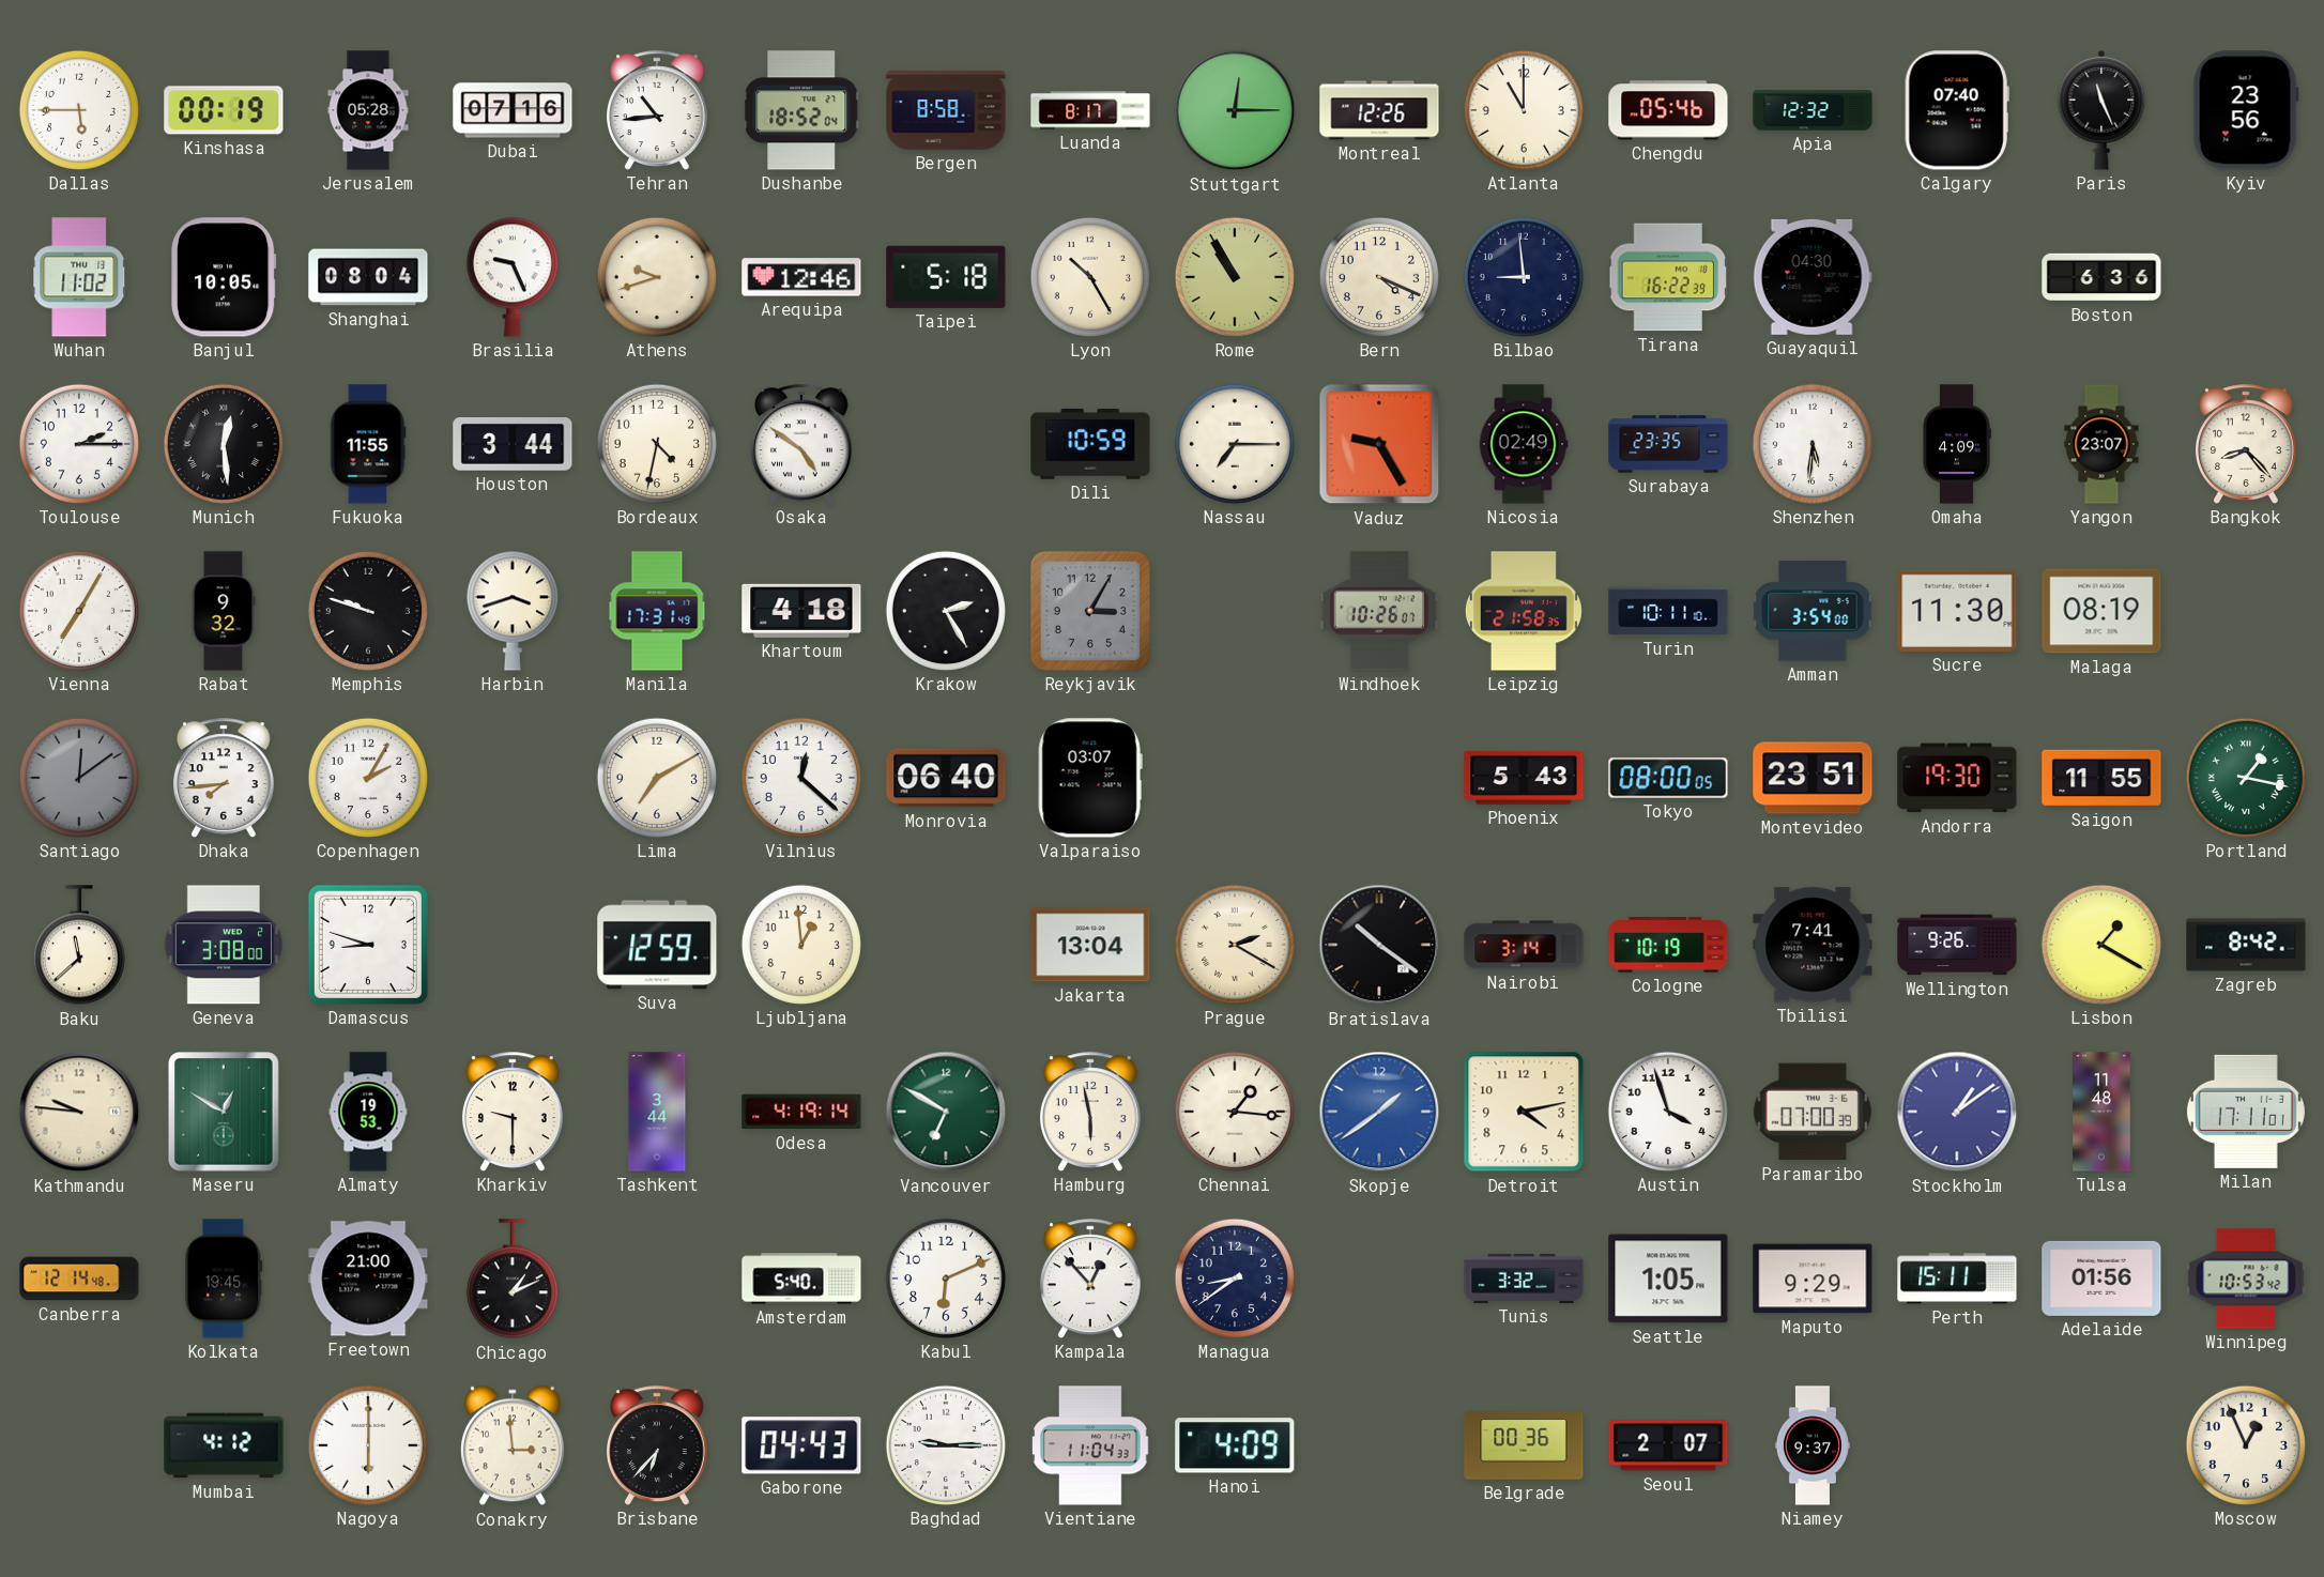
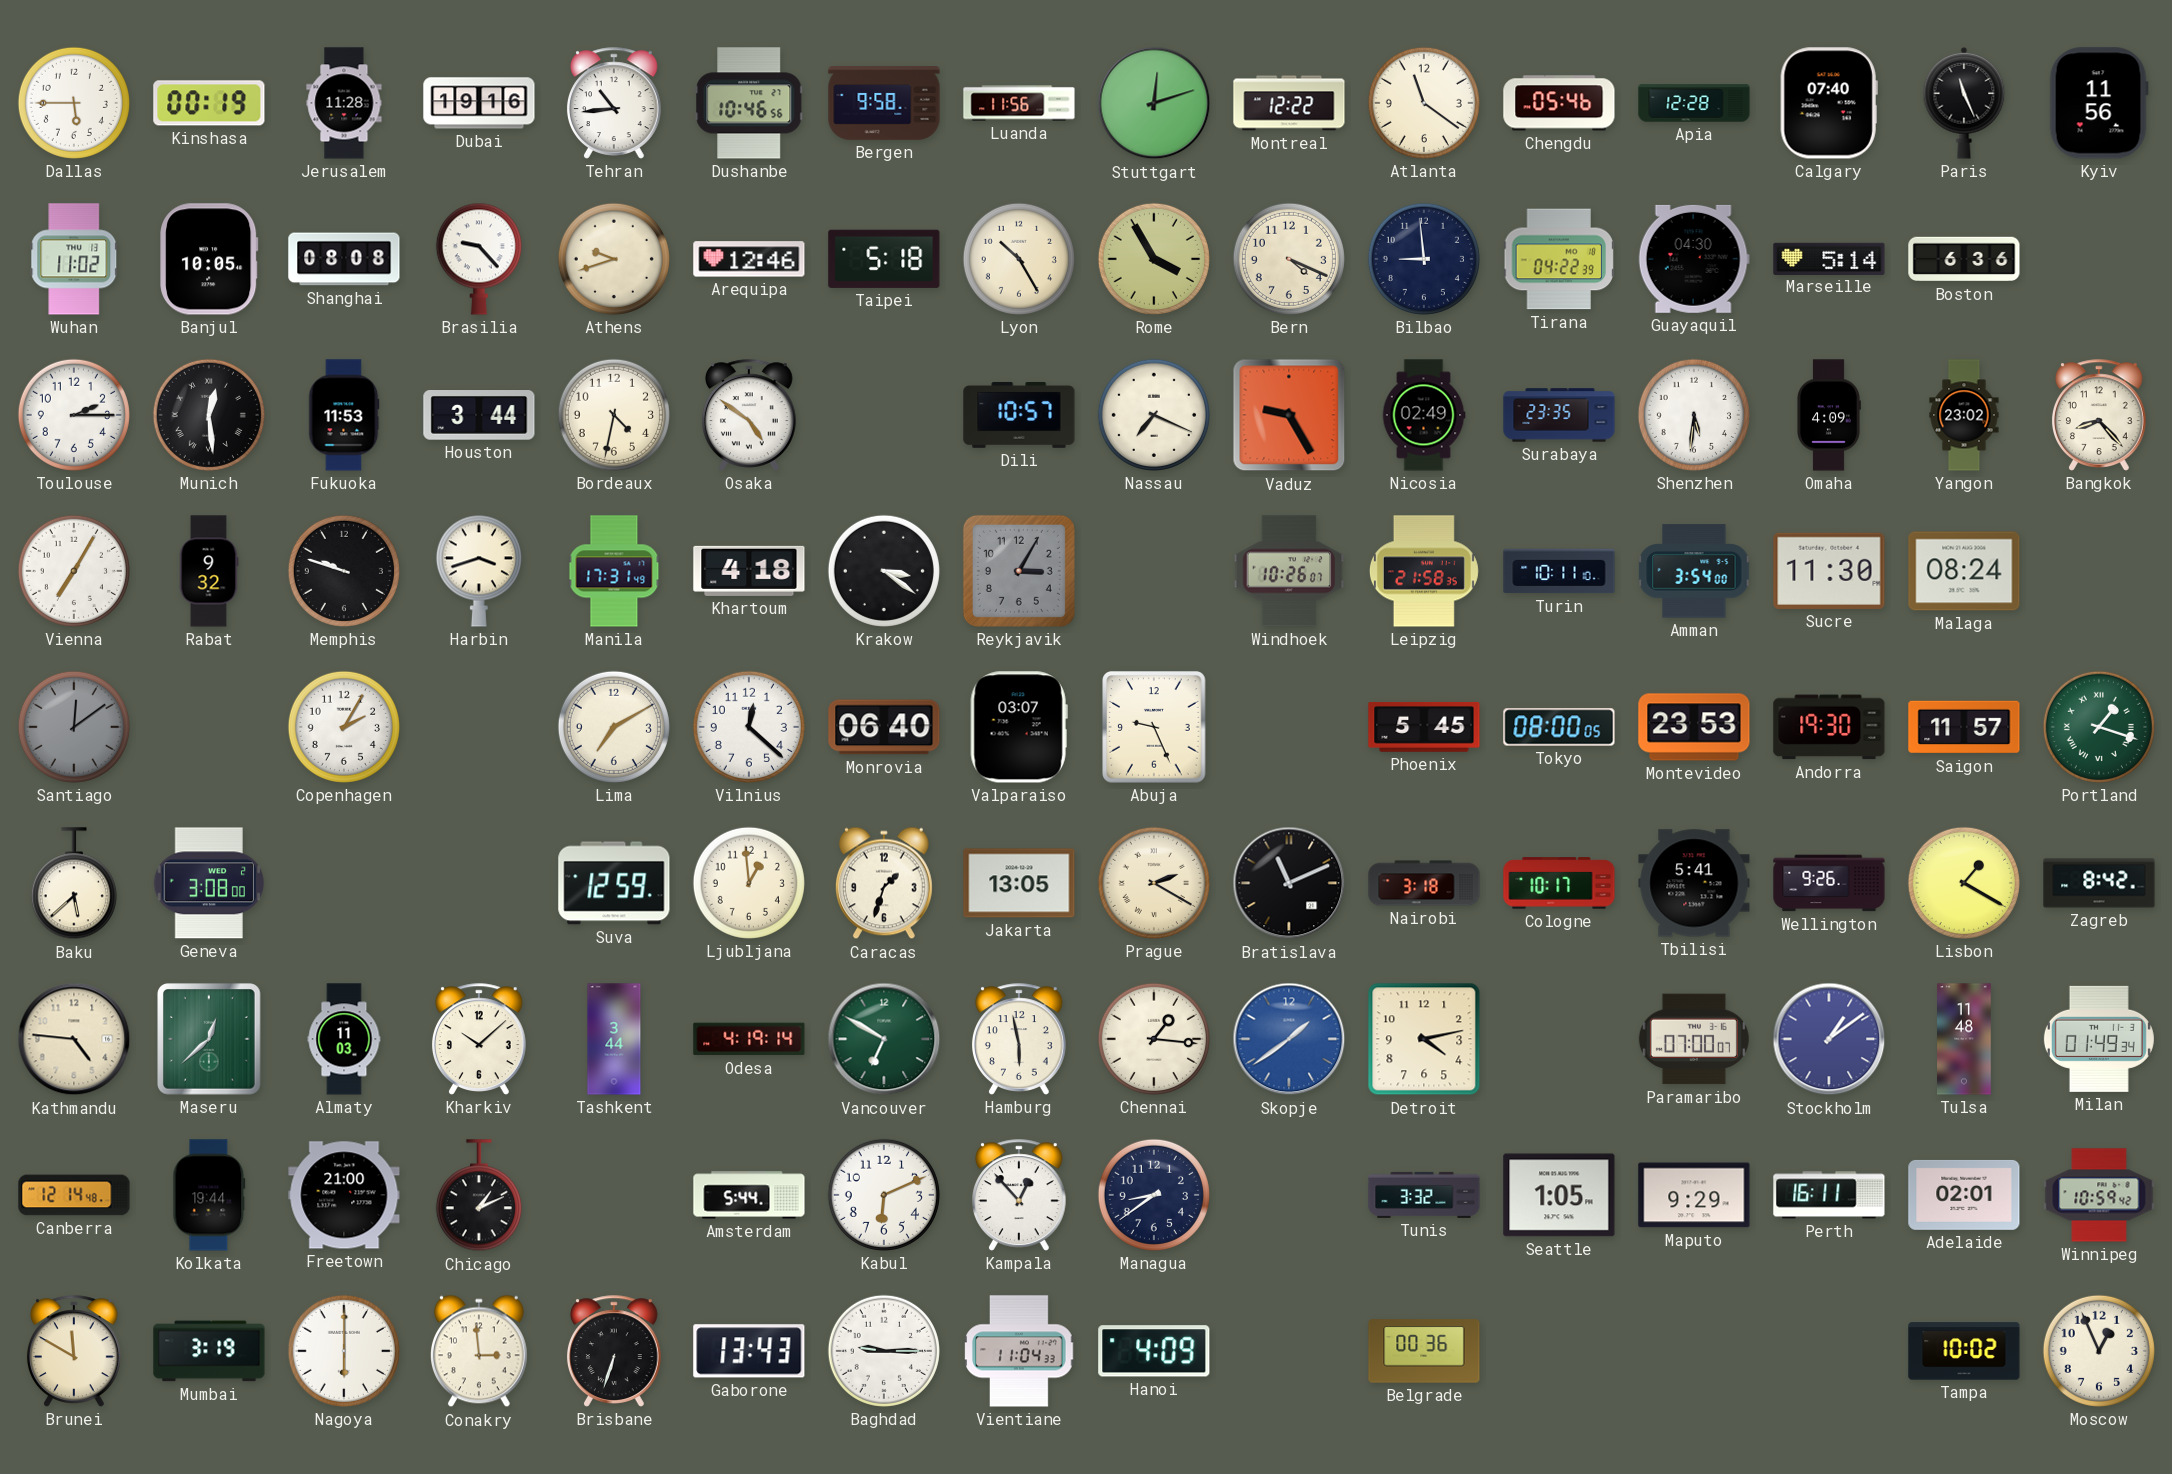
Jerusalem: 05:28 -> 11:28
Dubai: 07:16 -> 19:16
Dushanbe: 18:52 -> 10:46
Bergen: 8:58 -> 9:58
Luanda: 8:17 -> 11:56
Stuttgart: 12:15 -> 12:12
Montreal: 12:26 -> 12:22
Atlanta: 11:00 -> 11:21
Apia: 12:32 -> 12:28
Kyiv: 23:56 -> 11:56
Shanghai: 08:04 -> 08:08
Brasilia: 9:26 -> 9:23
Rome: 10:55 -> 3:55
Tirana: 16:22 -> 04:22
Marseille: none -> 5:14
Fukuoka: 11:55 -> 11:53
Dili: 10:59 -> 10:57
Nassau: 7:15 -> 7:19
Yangon: 23:07 -> 23:02
Krakow: 2:25 -> 3:21
Malaga: 08:19 -> 08:24
Dhaka: 7:44 -> none
Abuja: none -> 9:26
Phoenix: 5:43 -> 5:45
Montevideo: 23:51 -> 23:53
Saigon: 11:55 -> 11:57
Portland: 1:17 -> 1:18
Baku: 11:38 -> 5:38
Damascus: 8:48 -> none
Caracas: none -> 1:33
Jakarta: 13:04 -> 13:05
Bratislava: 10:21 -> 11:11
Nairobi: 3:14 -> 3:18
Cologne: 10:19 -> 10:17
Tbilisi: 7:41 -> 5:41
Kathmandu: 9:46 -> 4:46
Maseru: 12:50 -> 12:38
Almaty: 19:53 -> 11:03
Kharkiv: 9:30 -> 10:08
Austin: 3:57 -> none
Paramaribo: 07:00:39 -> 07:00:07
Milan: 17:11 -> 01:49
Kolkata: 19:45 -> 19:44
Amsterdam: 5:40 -> 5:44
Perth: 15:11 -> 16:11
Adelaide: 01:56 -> 02:01
Winnipeg: 10:53 -> 10:59
Brunei: none -> 11:50
Mumbai: 4:12 -> 3:19
Brisbane: 6:37 -> 6:33
Gaborone: 04:43 -> 13:43
Seoul: 2:07 -> none
Niamey: 9:37 -> none
Tampa: none -> 10:02
